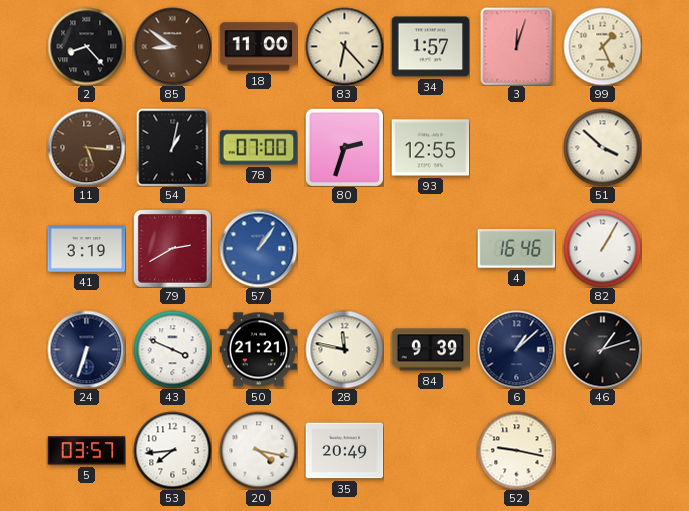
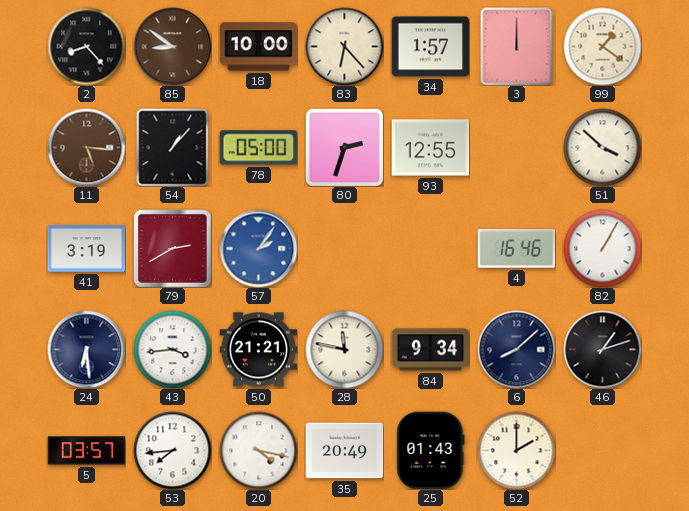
18: 11:00 -> 10:00
3: 12:03 -> 12:00
99: 1:26 -> 1:21
54: 1:02 -> 1:07
78: 07:00 -> 05:00
57: 1:06 -> 2:06
24: 6:33 -> 6:29
43: 3:49 -> 3:44
84: 9:39 -> 9:34
6: 1:08 -> 8:08
25: none -> 01:43
52: 9:17 -> 2:00
